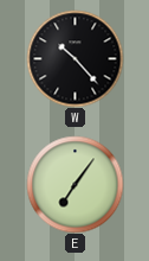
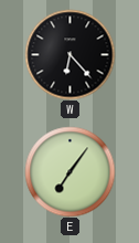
W: 10:23 -> 6:23
